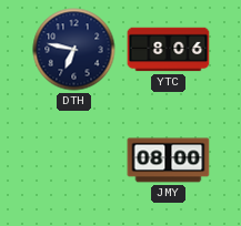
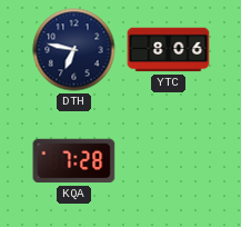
KQA: none -> 7:28
JMY: 08:00 -> none
